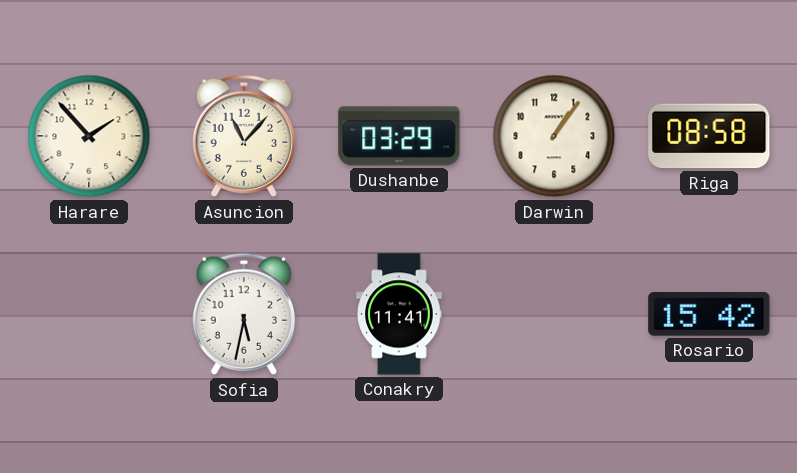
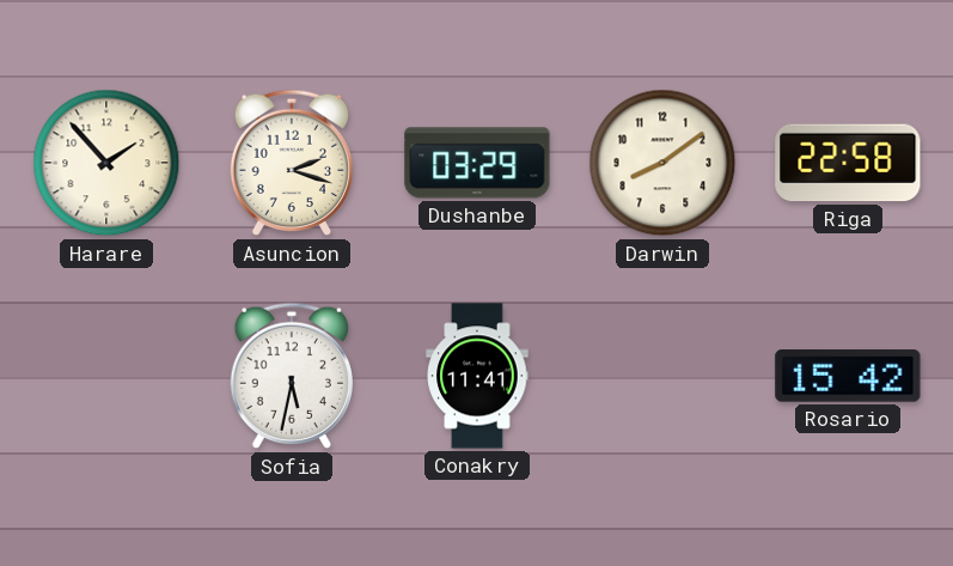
Asuncion: 11:07 -> 2:18
Darwin: 1:06 -> 8:09
Riga: 08:58 -> 22:58
